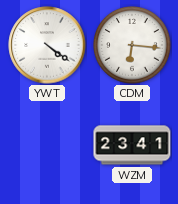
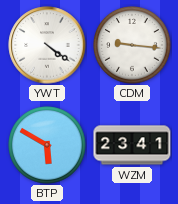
CDM: 6:16 -> 9:16
BTP: none -> 5:50
